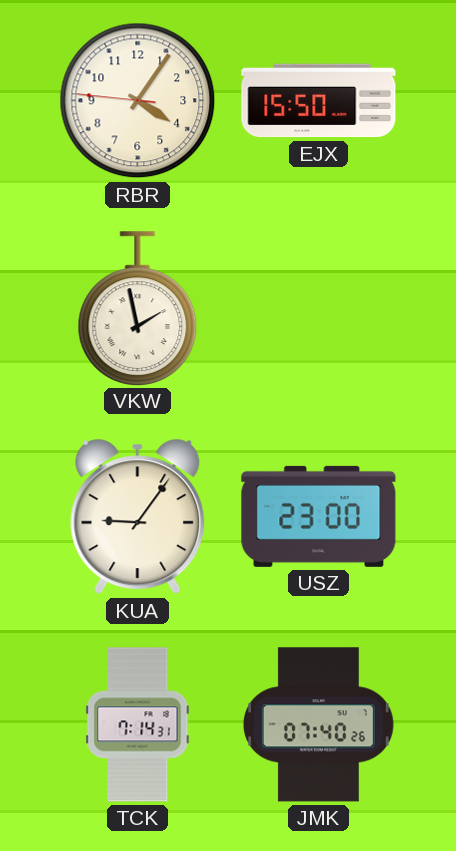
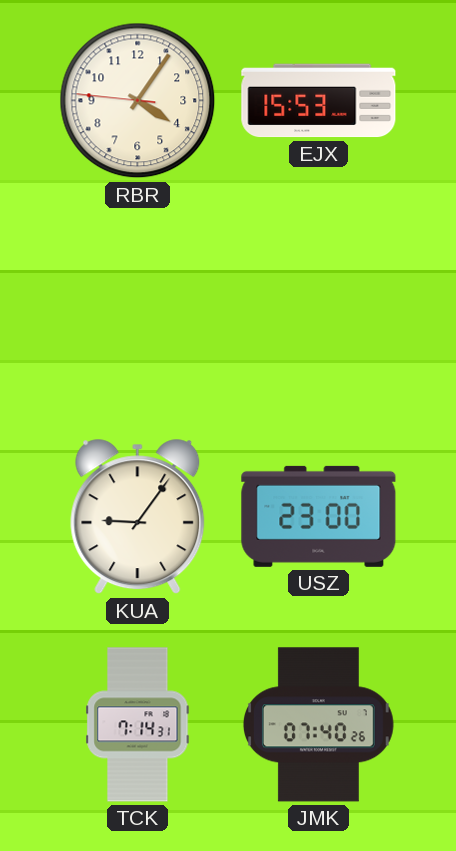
EJX: 15:50 -> 15:53
VKW: 1:58 -> none
